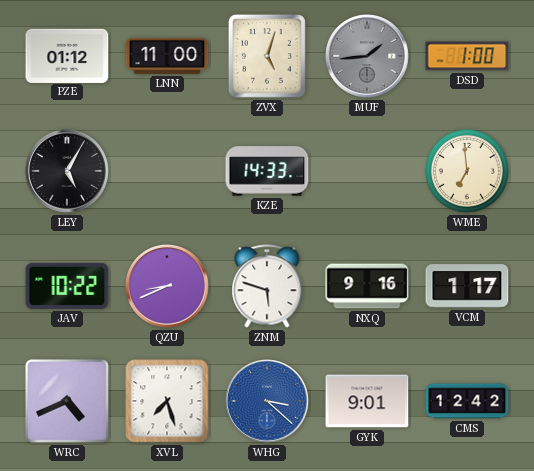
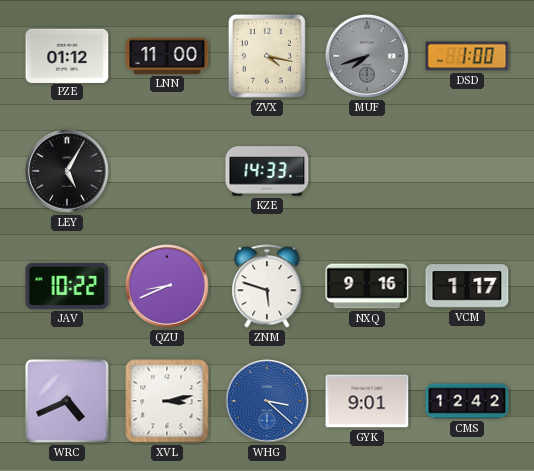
ZVX: 5:03 -> 4:17
MUF: 1:44 -> 7:42
WME: 6:59 -> none
XVL: 7:27 -> 3:13
